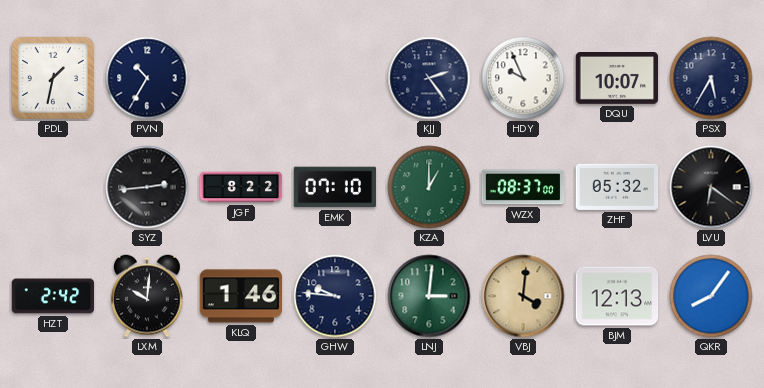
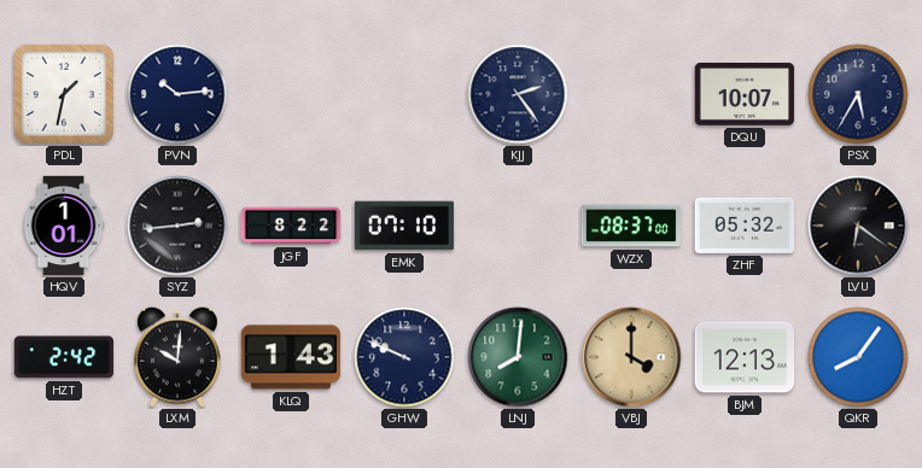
PVN: 10:35 -> 10:14
HDY: 9:56 -> none
HQV: none -> 1:01
KZA: 1:00 -> none
KLQ: 1:46 -> 1:43
GHW: 9:46 -> 9:49
LNJ: 3:01 -> 8:01
VBJ: 4:01 -> 4:00
